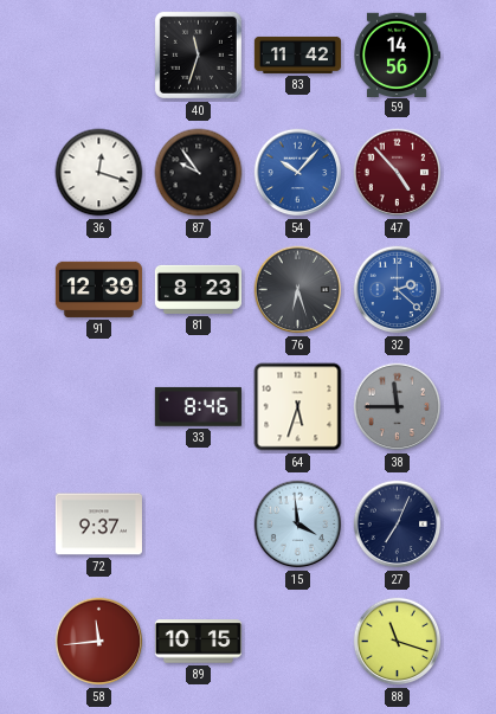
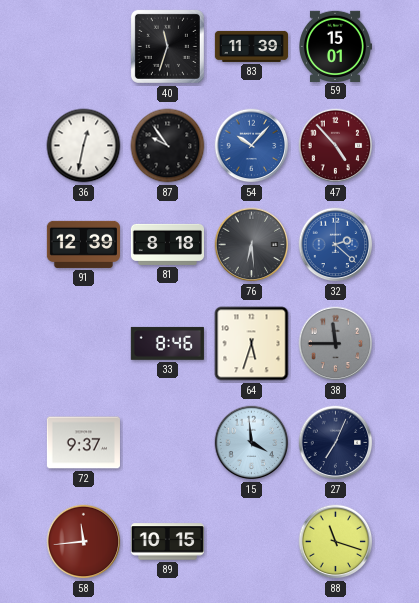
83: 11:42 -> 11:39
59: 14:56 -> 15:01
36: 12:18 -> 12:32
81: 8:23 -> 8:18
76: 6:27 -> 6:29
